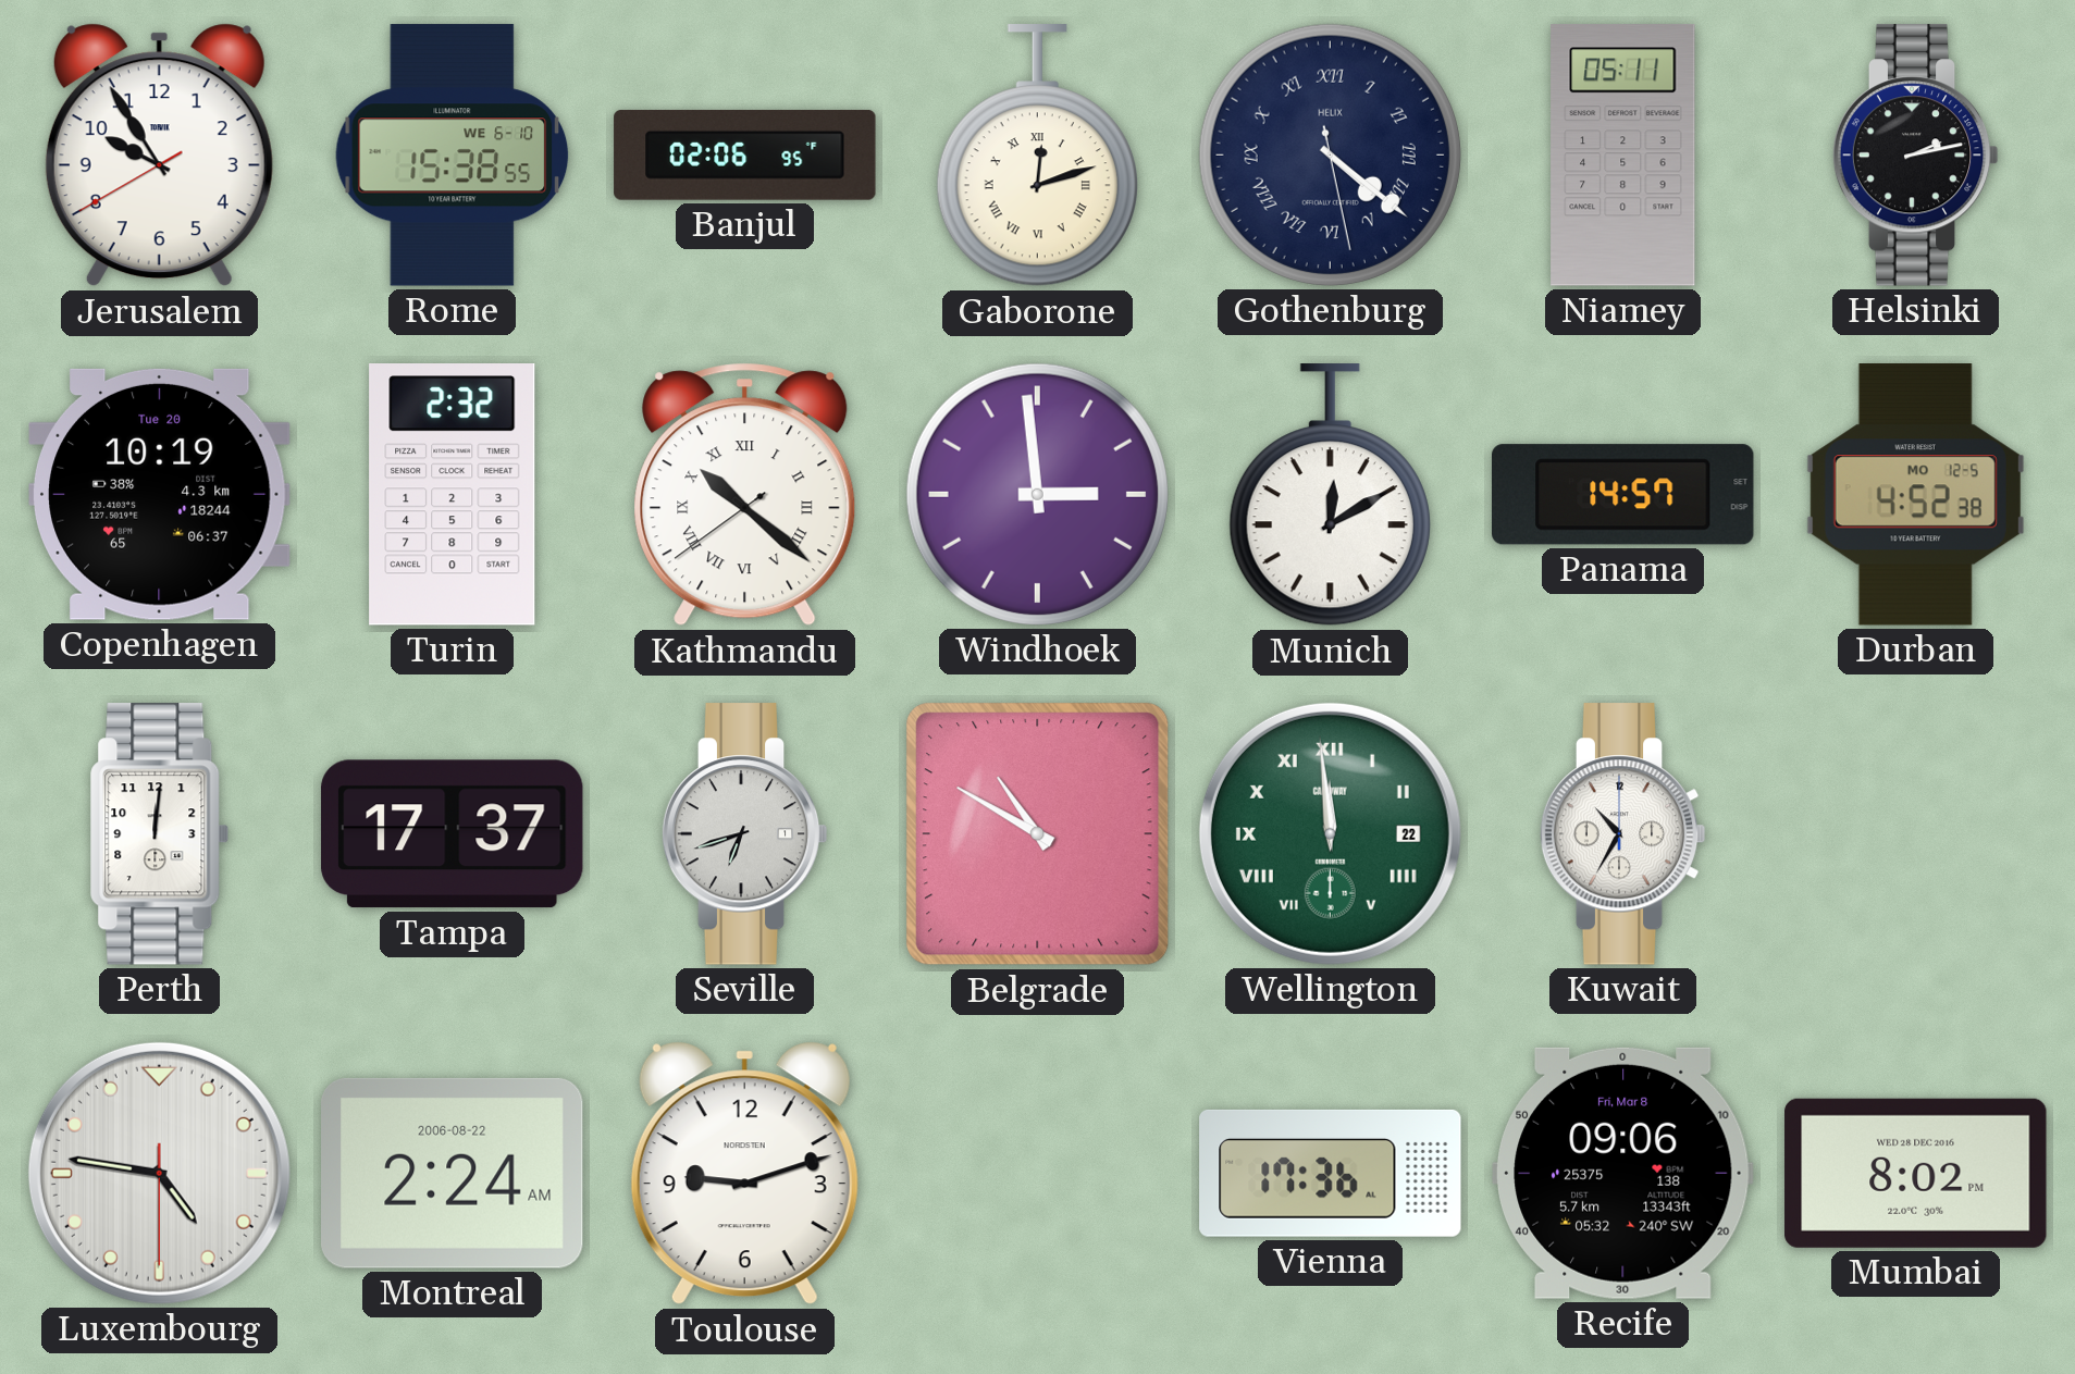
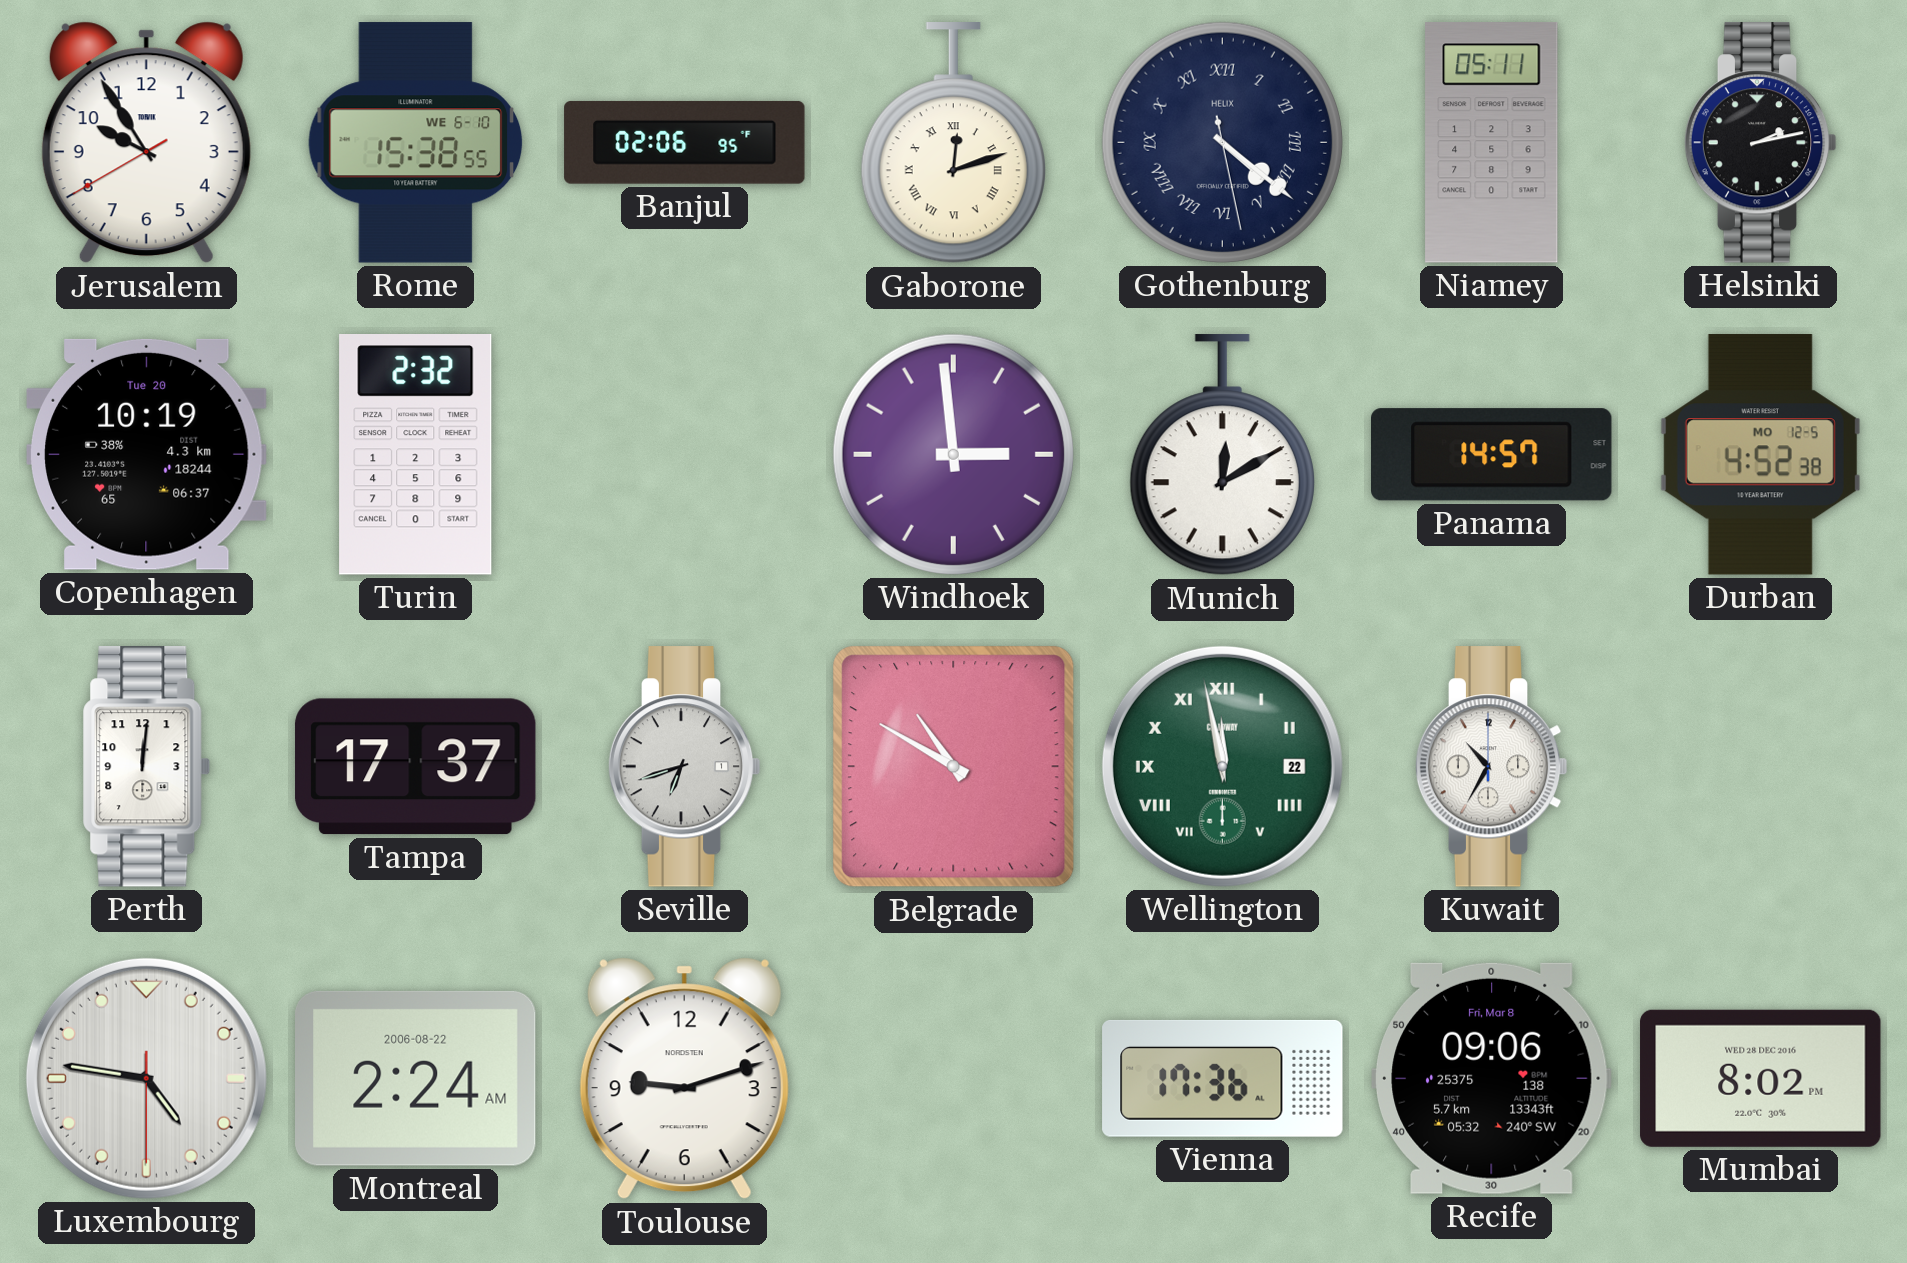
Kathmandu: 10:21 -> none
Wellington: 11:59 -> 11:58
